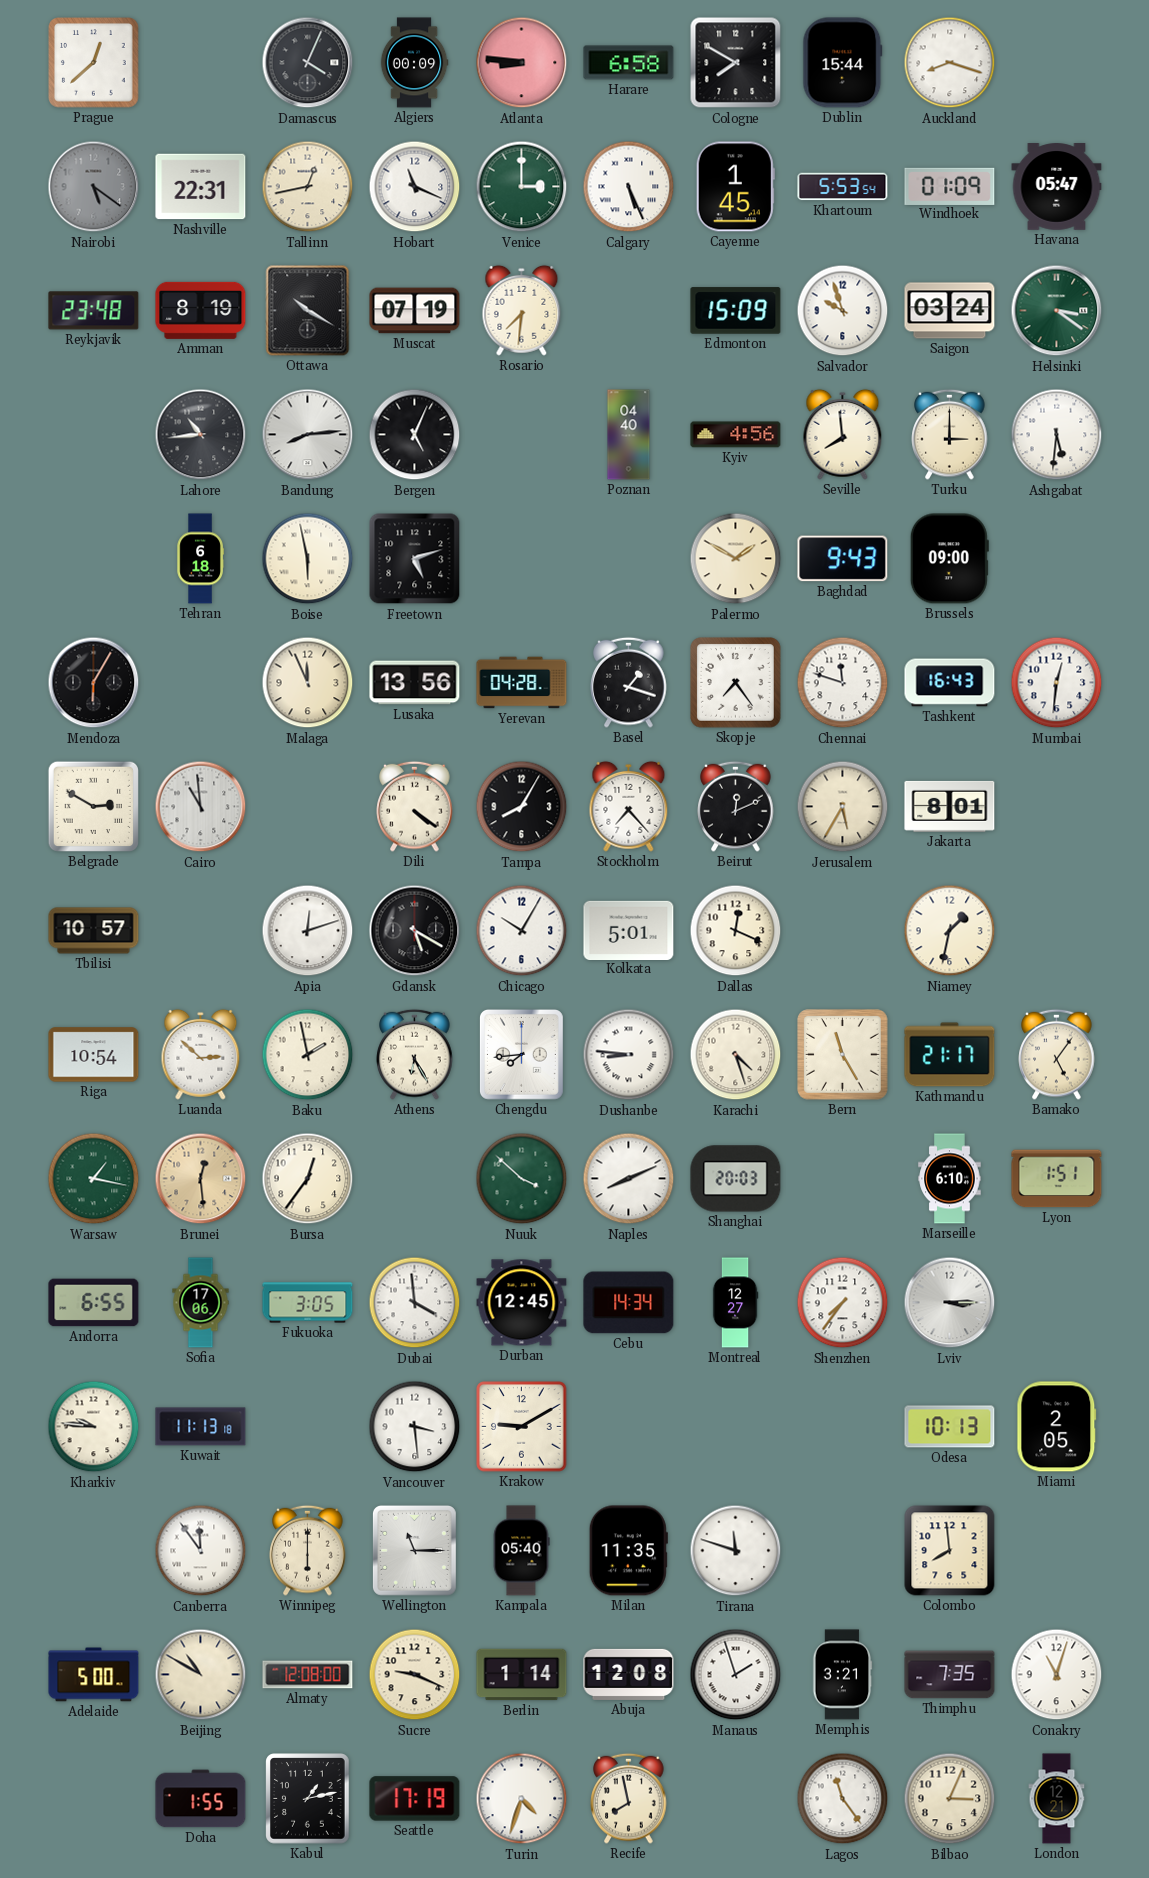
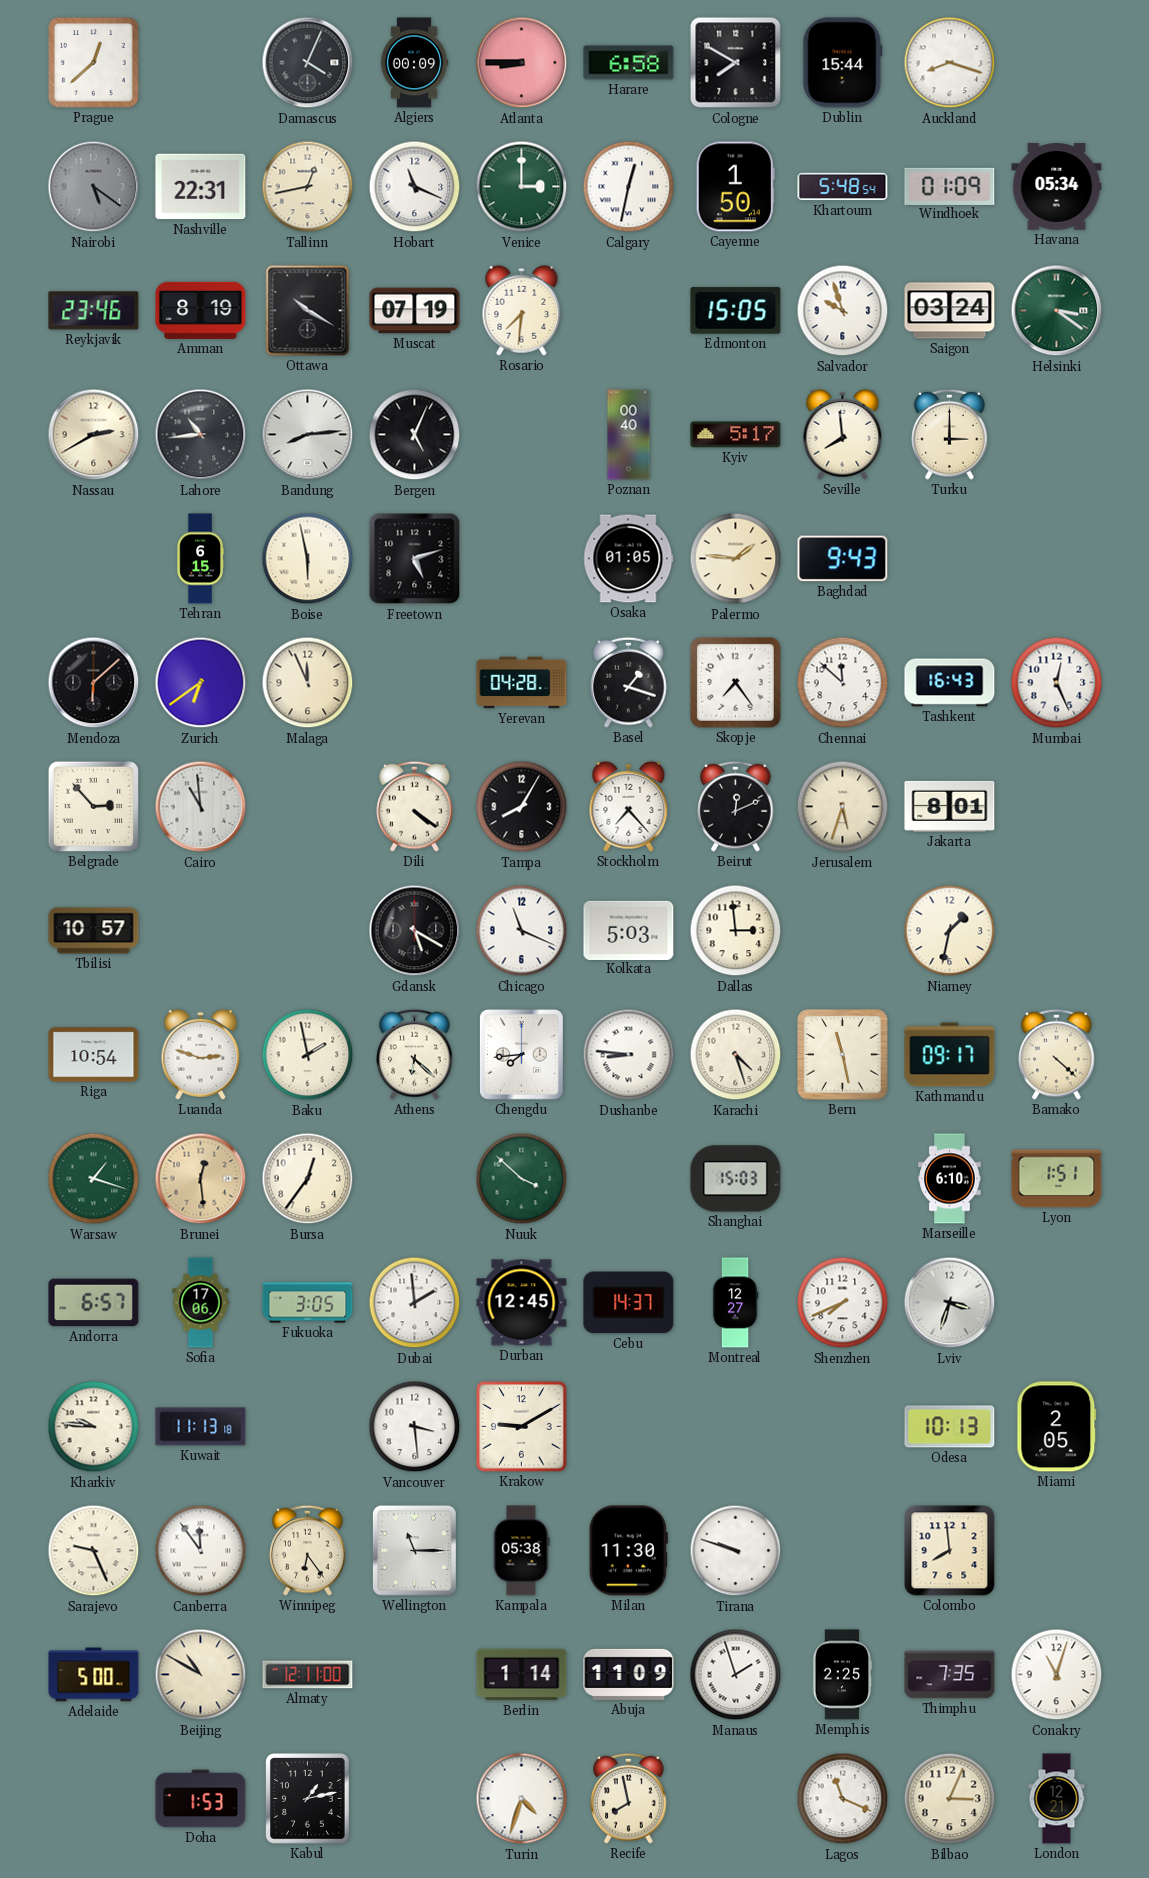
Atlanta: 8:46 -> 8:45
Calgary: 5:26 -> 12:32
Cayenne: 1:45 -> 1:50
Khartoum: 5:53 -> 5:48
Havana: 05:47 -> 05:34
Reykjavik: 23:48 -> 23:46
Edmonton: 15:09 -> 15:05
Nassau: none -> 2:40
Poznan: 04:40 -> 00:40
Kyiv: 4:56 -> 5:17
Ashgabat: 5:31 -> none
Tehran: 6:18 -> 6:15
Osaka: none -> 01:05
Palermo: 1:50 -> 1:46
Brussels: 09:00 -> none
Mendoza: 6:05 -> 6:08
Zurich: none -> 6:39
Lusaka: 13:56 -> none
Chennai: 11:48 -> 11:52
Mumbai: 12:31 -> 12:26
Belgrade: 2:50 -> 2:53
Jerusalem: 5:35 -> 5:33
Apia: 12:12 -> none
Chicago: 10:05 -> 11:19
Kolkata: 5:01 -> 5:03
Dallas: 12:19 -> 2:59
Luanda: 2:52 -> 2:48
Athens: 6:25 -> 6:22
Bern: 11:25 -> 11:28
Kathmandu: 21:17 -> 09:17
Bamako: 5:06 -> 4:22
Warsaw: 1:17 -> 1:18
Naples: 8:11 -> none
Shanghai: 20:03 -> 15:03
Andorra: 6:55 -> 6:57
Dubai: 3:59 -> 1:59
Cebu: 14:34 -> 14:37
Shenzhen: 7:36 -> 7:41
Lviv: 3:15 -> 3:33
Sarajevo: none -> 9:26
Winnipeg: 6:00 -> 6:24
Kampala: 05:40 -> 05:38
Milan: 11:35 -> 11:30
Tirana: 11:48 -> 9:48
Almaty: 12:08 -> 12:11
Sucre: 9:19 -> none
Abuja: 12:08 -> 11:09
Memphis: 3:21 -> 2:25
Doha: 1:55 -> 1:53
Seattle: 17:19 -> none
Lagos: 11:24 -> 11:19
